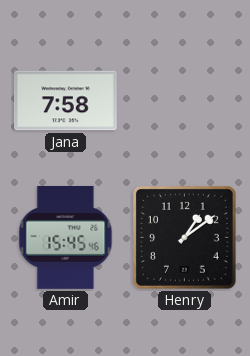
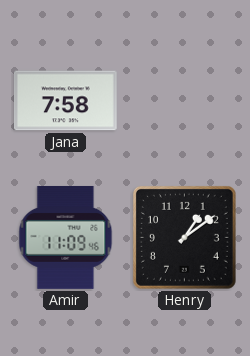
Amir: 15:45 -> 11:09
